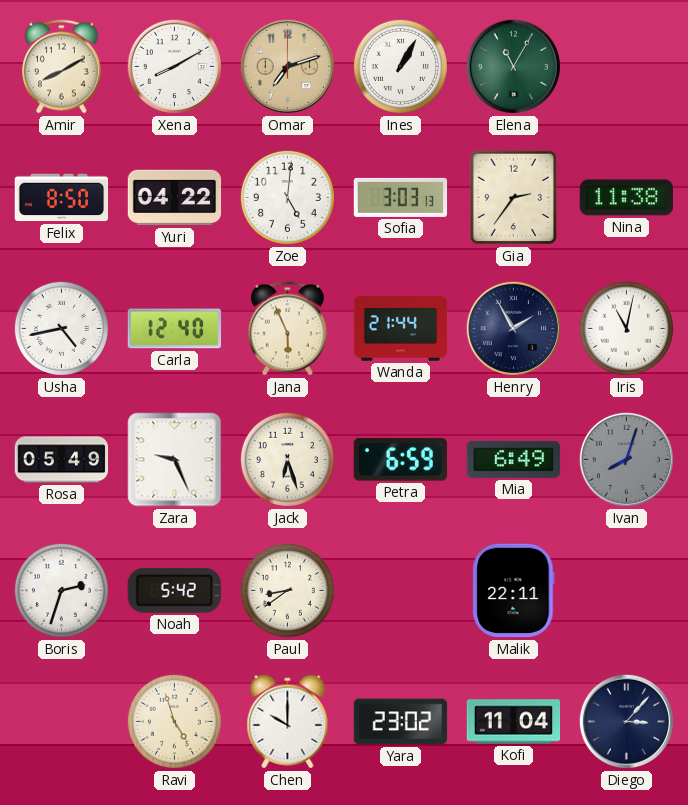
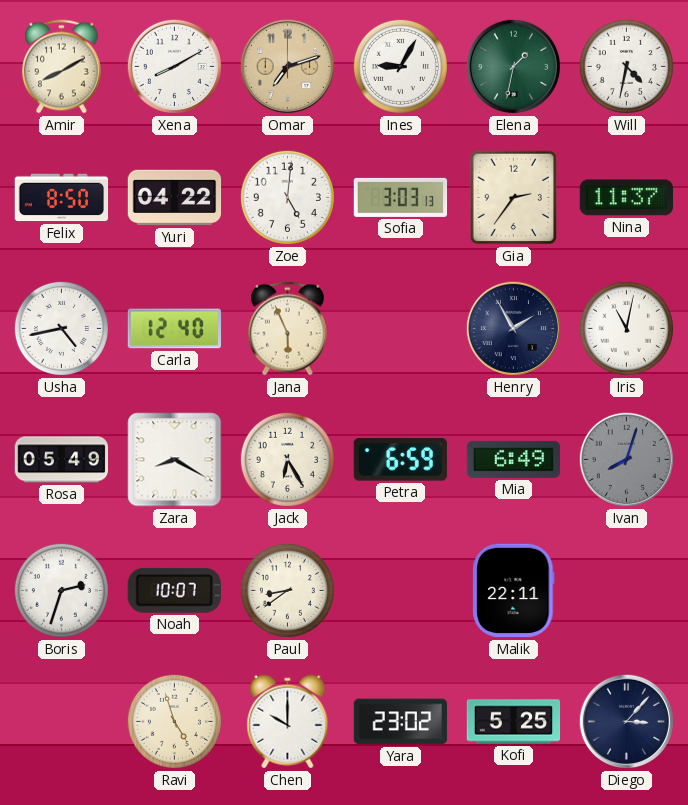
Ines: 1:05 -> 9:05
Elena: 11:05 -> 1:32
Will: none -> 4:32
Nina: 11:38 -> 11:37
Wanda: 21:44 -> none
Zara: 9:26 -> 8:20
Jack: 6:27 -> 6:25
Noah: 5:42 -> 10:07
Kofi: 11:04 -> 5:25
